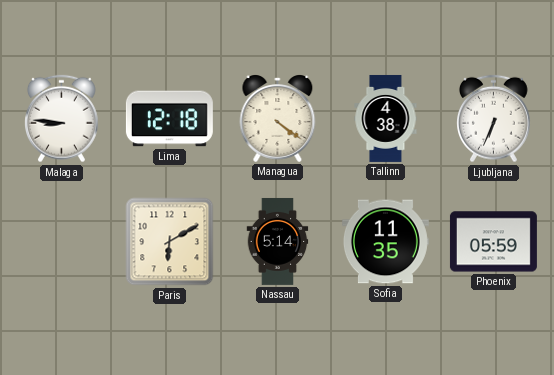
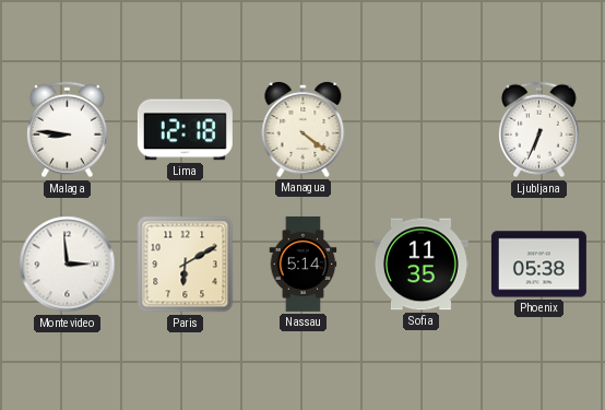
Tallinn: 4:38 -> none
Montevideo: none -> 2:59
Phoenix: 05:59 -> 05:38
